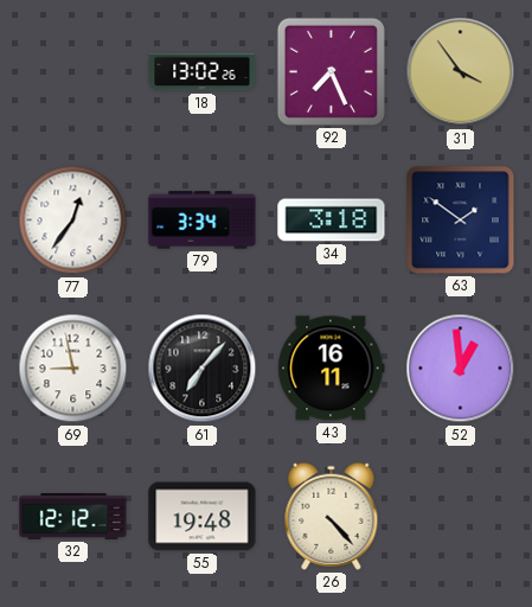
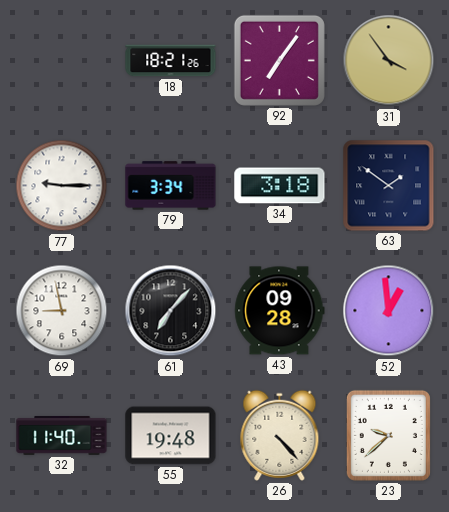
18: 13:02 -> 18:21
92: 7:26 -> 7:06
77: 12:36 -> 9:15
43: 16:11 -> 09:28
32: 12:12 -> 11:40
23: none -> 9:38
